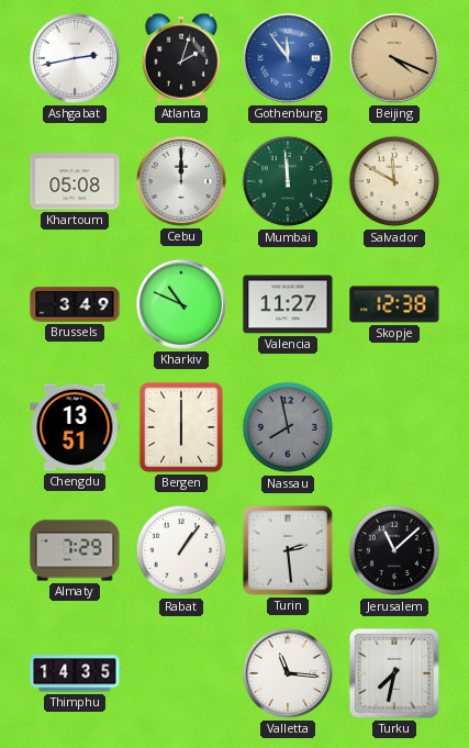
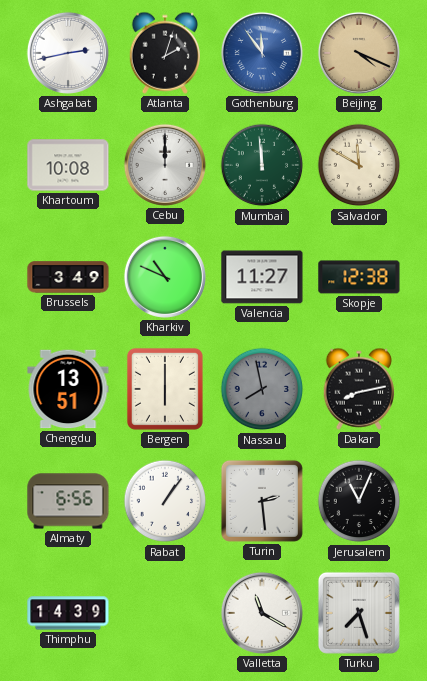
Khartoum: 05:08 -> 10:08
Dakar: none -> 8:13
Almaty: 7:29 -> 6:56
Jerusalem: 11:08 -> 11:04
Thimphu: 14:35 -> 14:39
Valletta: 11:16 -> 11:20
Turku: 7:32 -> 7:27
